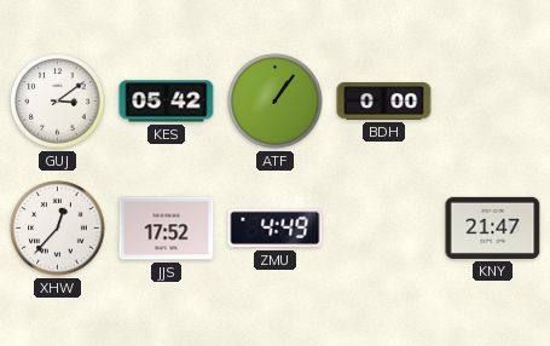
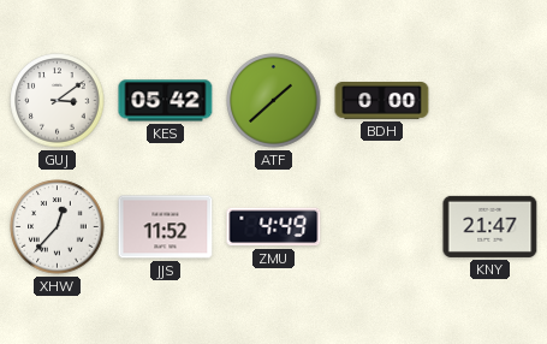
ATF: 1:06 -> 1:38
JJS: 17:52 -> 11:52
